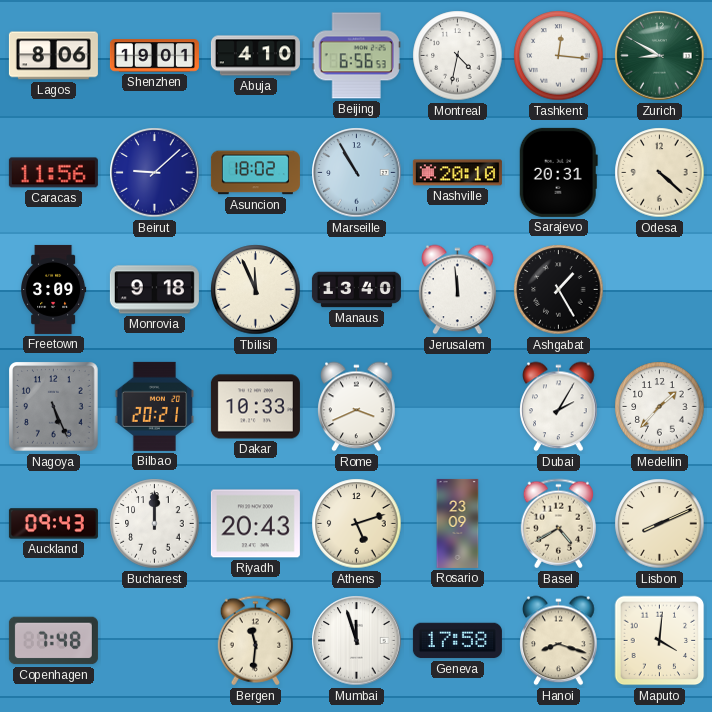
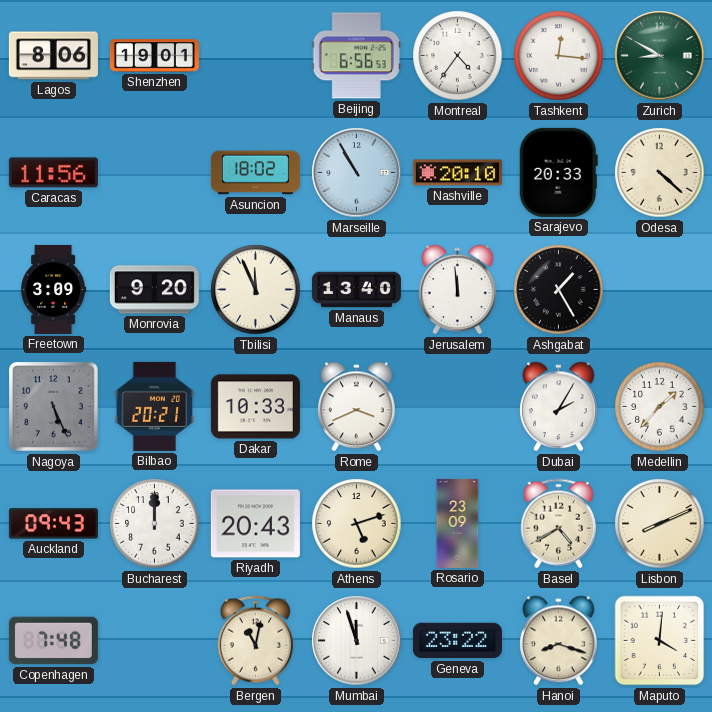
Abuja: 4:10 -> none
Montreal: 4:32 -> 4:36
Beirut: 9:08 -> none
Sarajevo: 20:31 -> 20:33
Monrovia: 9:18 -> 9:20
Bergen: 11:31 -> 11:02
Geneva: 17:58 -> 23:22
